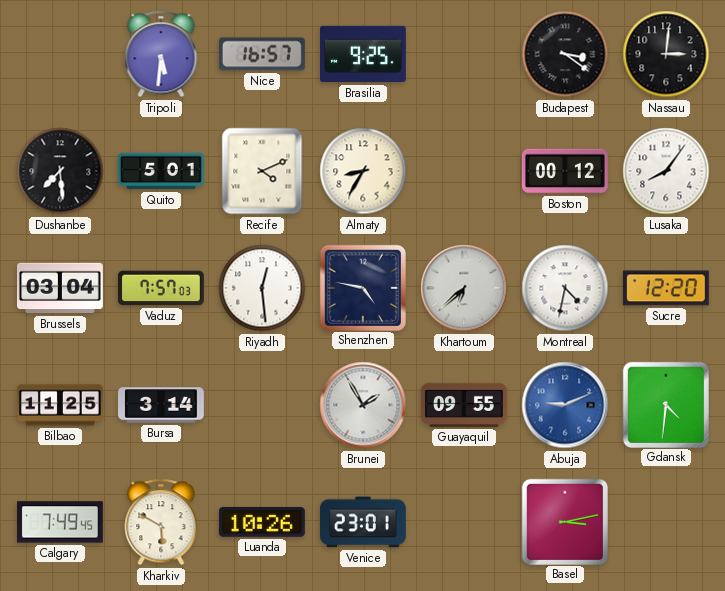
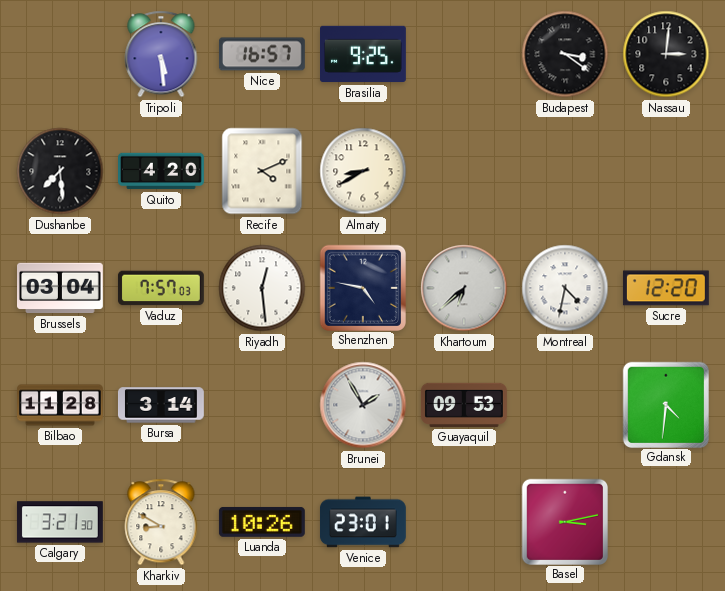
Tripoli: 5:31 -> 5:29
Quito: 5:01 -> 4:20
Almaty: 8:35 -> 8:40
Boston: 00:12 -> none
Lusaka: 8:06 -> none
Bilbao: 11:25 -> 11:28
Guayaquil: 09:55 -> 09:53
Abuja: 9:11 -> none
Calgary: 7:49 -> 3:21
Kharkiv: 5:50 -> 8:50
